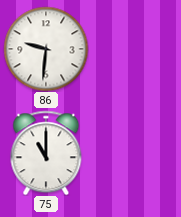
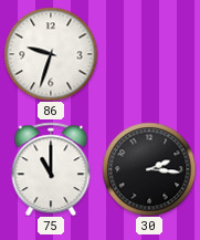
86: 9:31 -> 9:33
30: none -> 2:16
